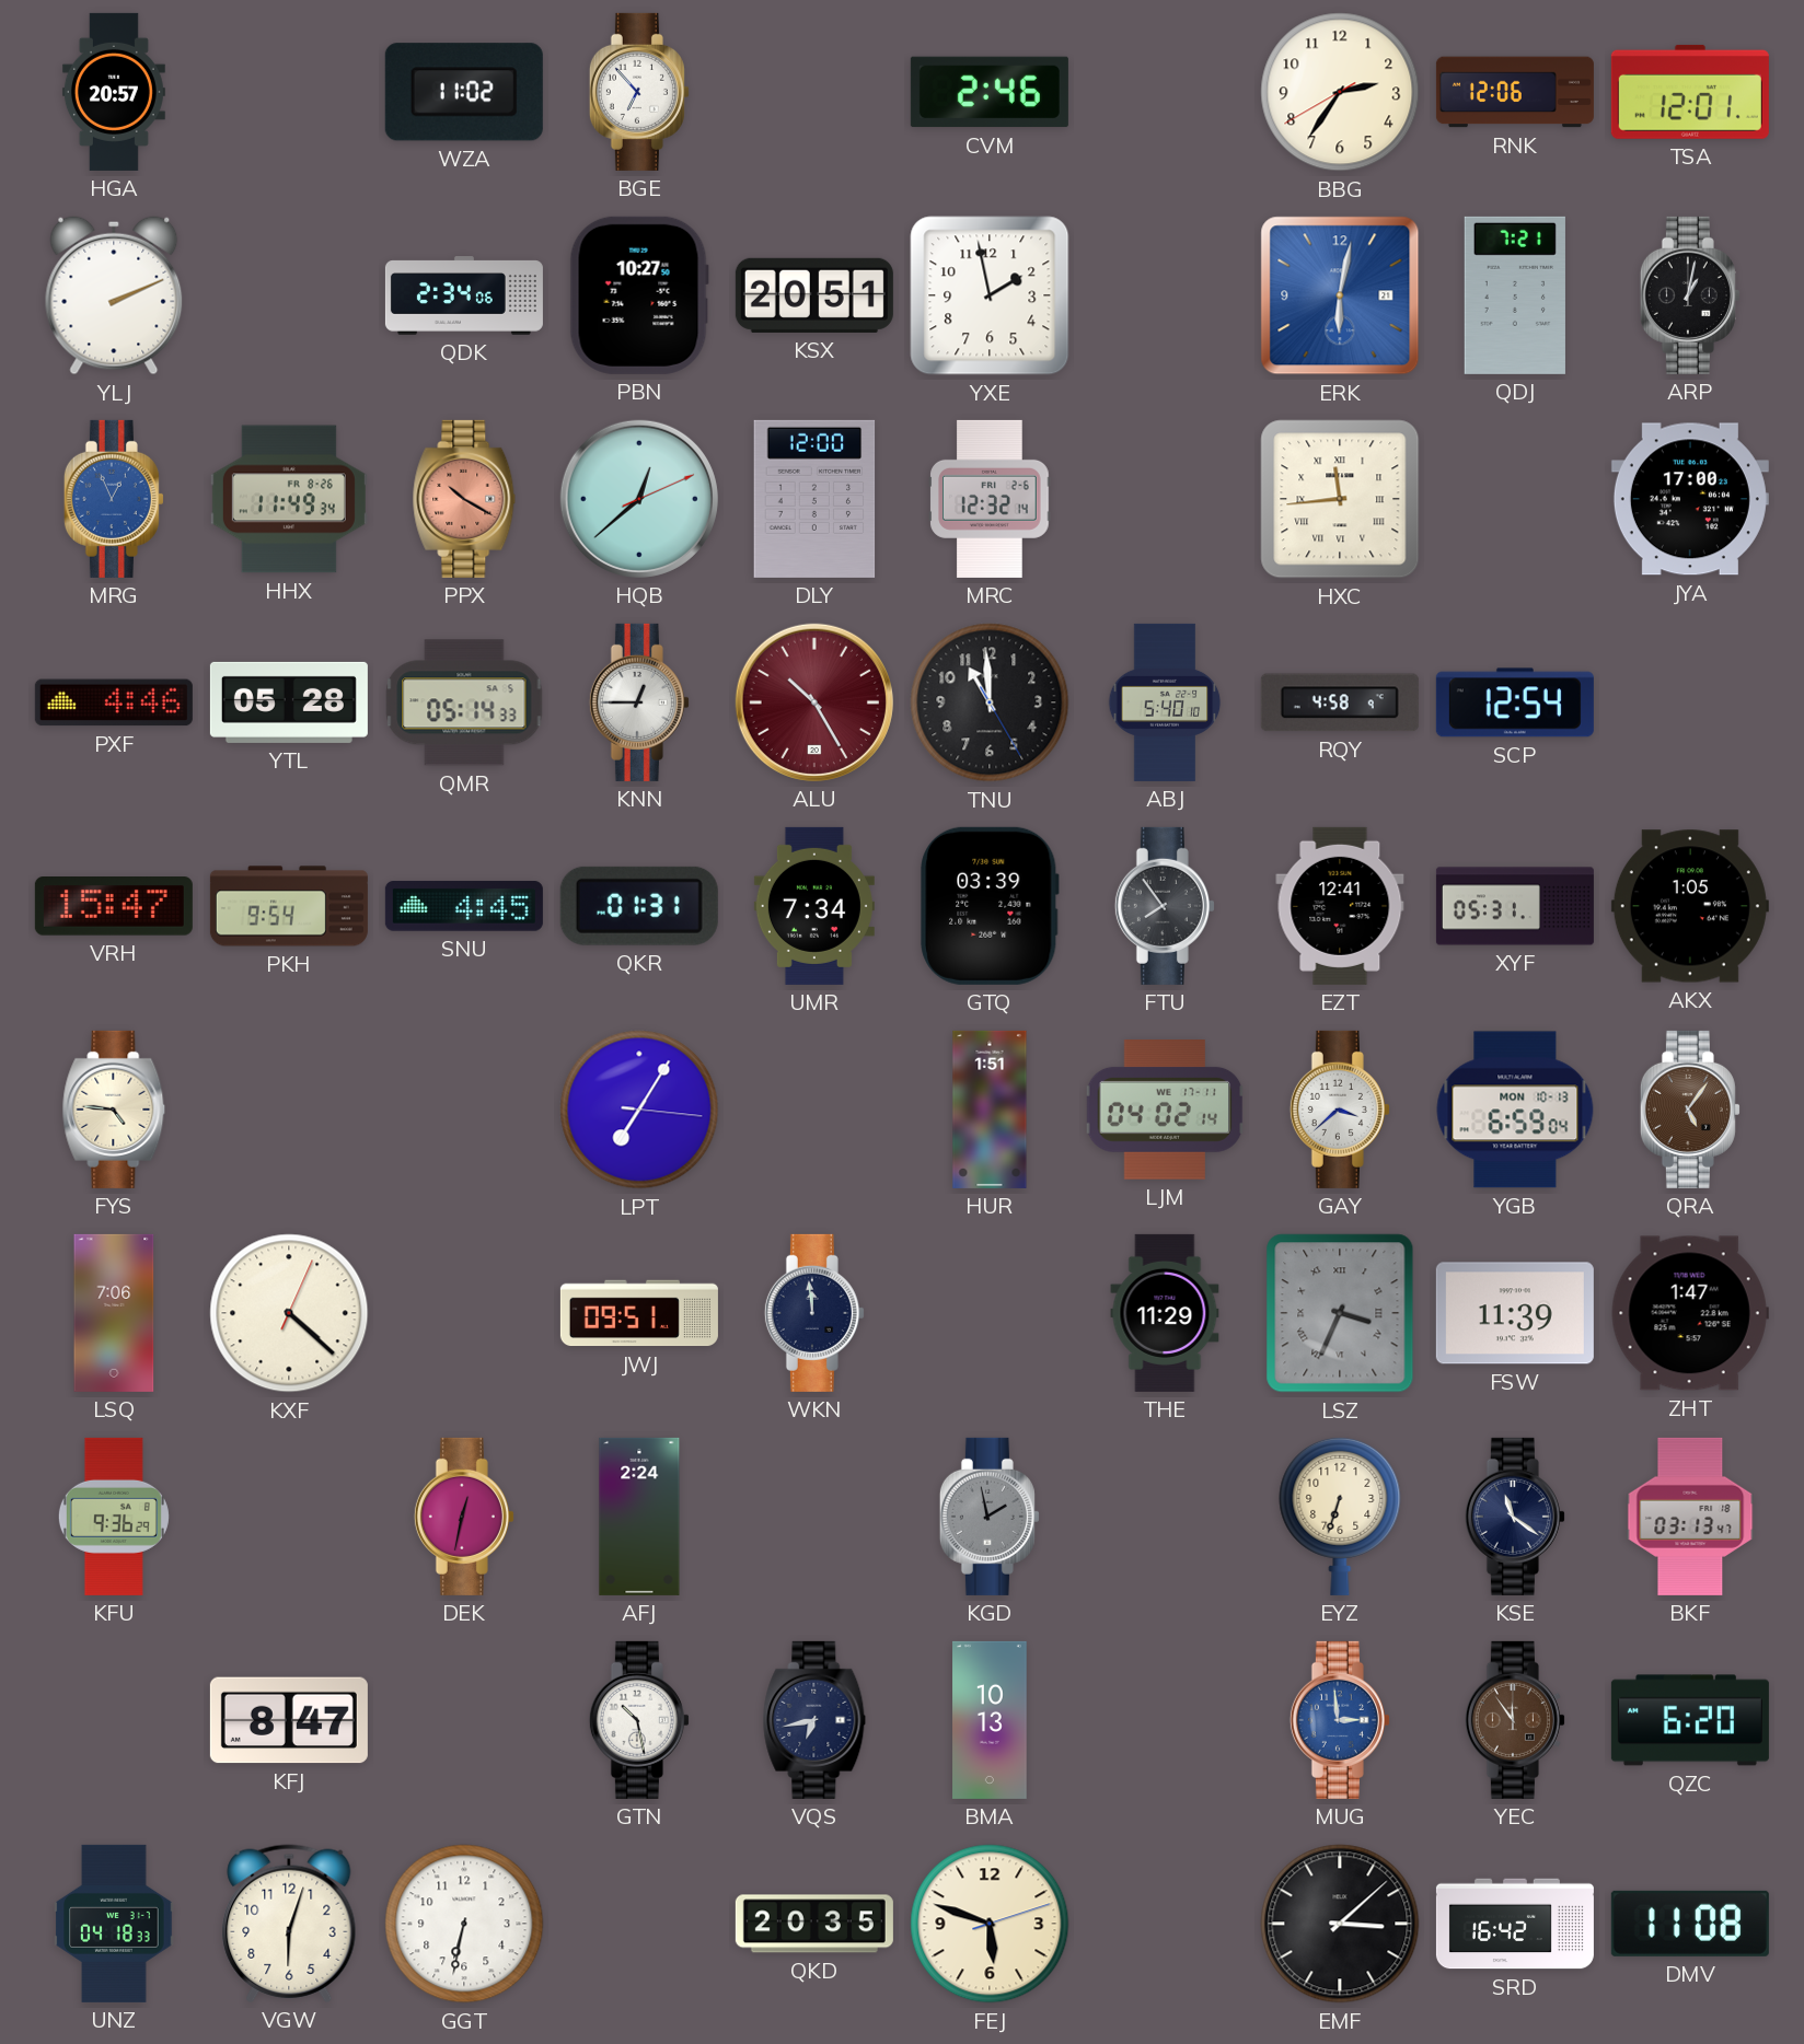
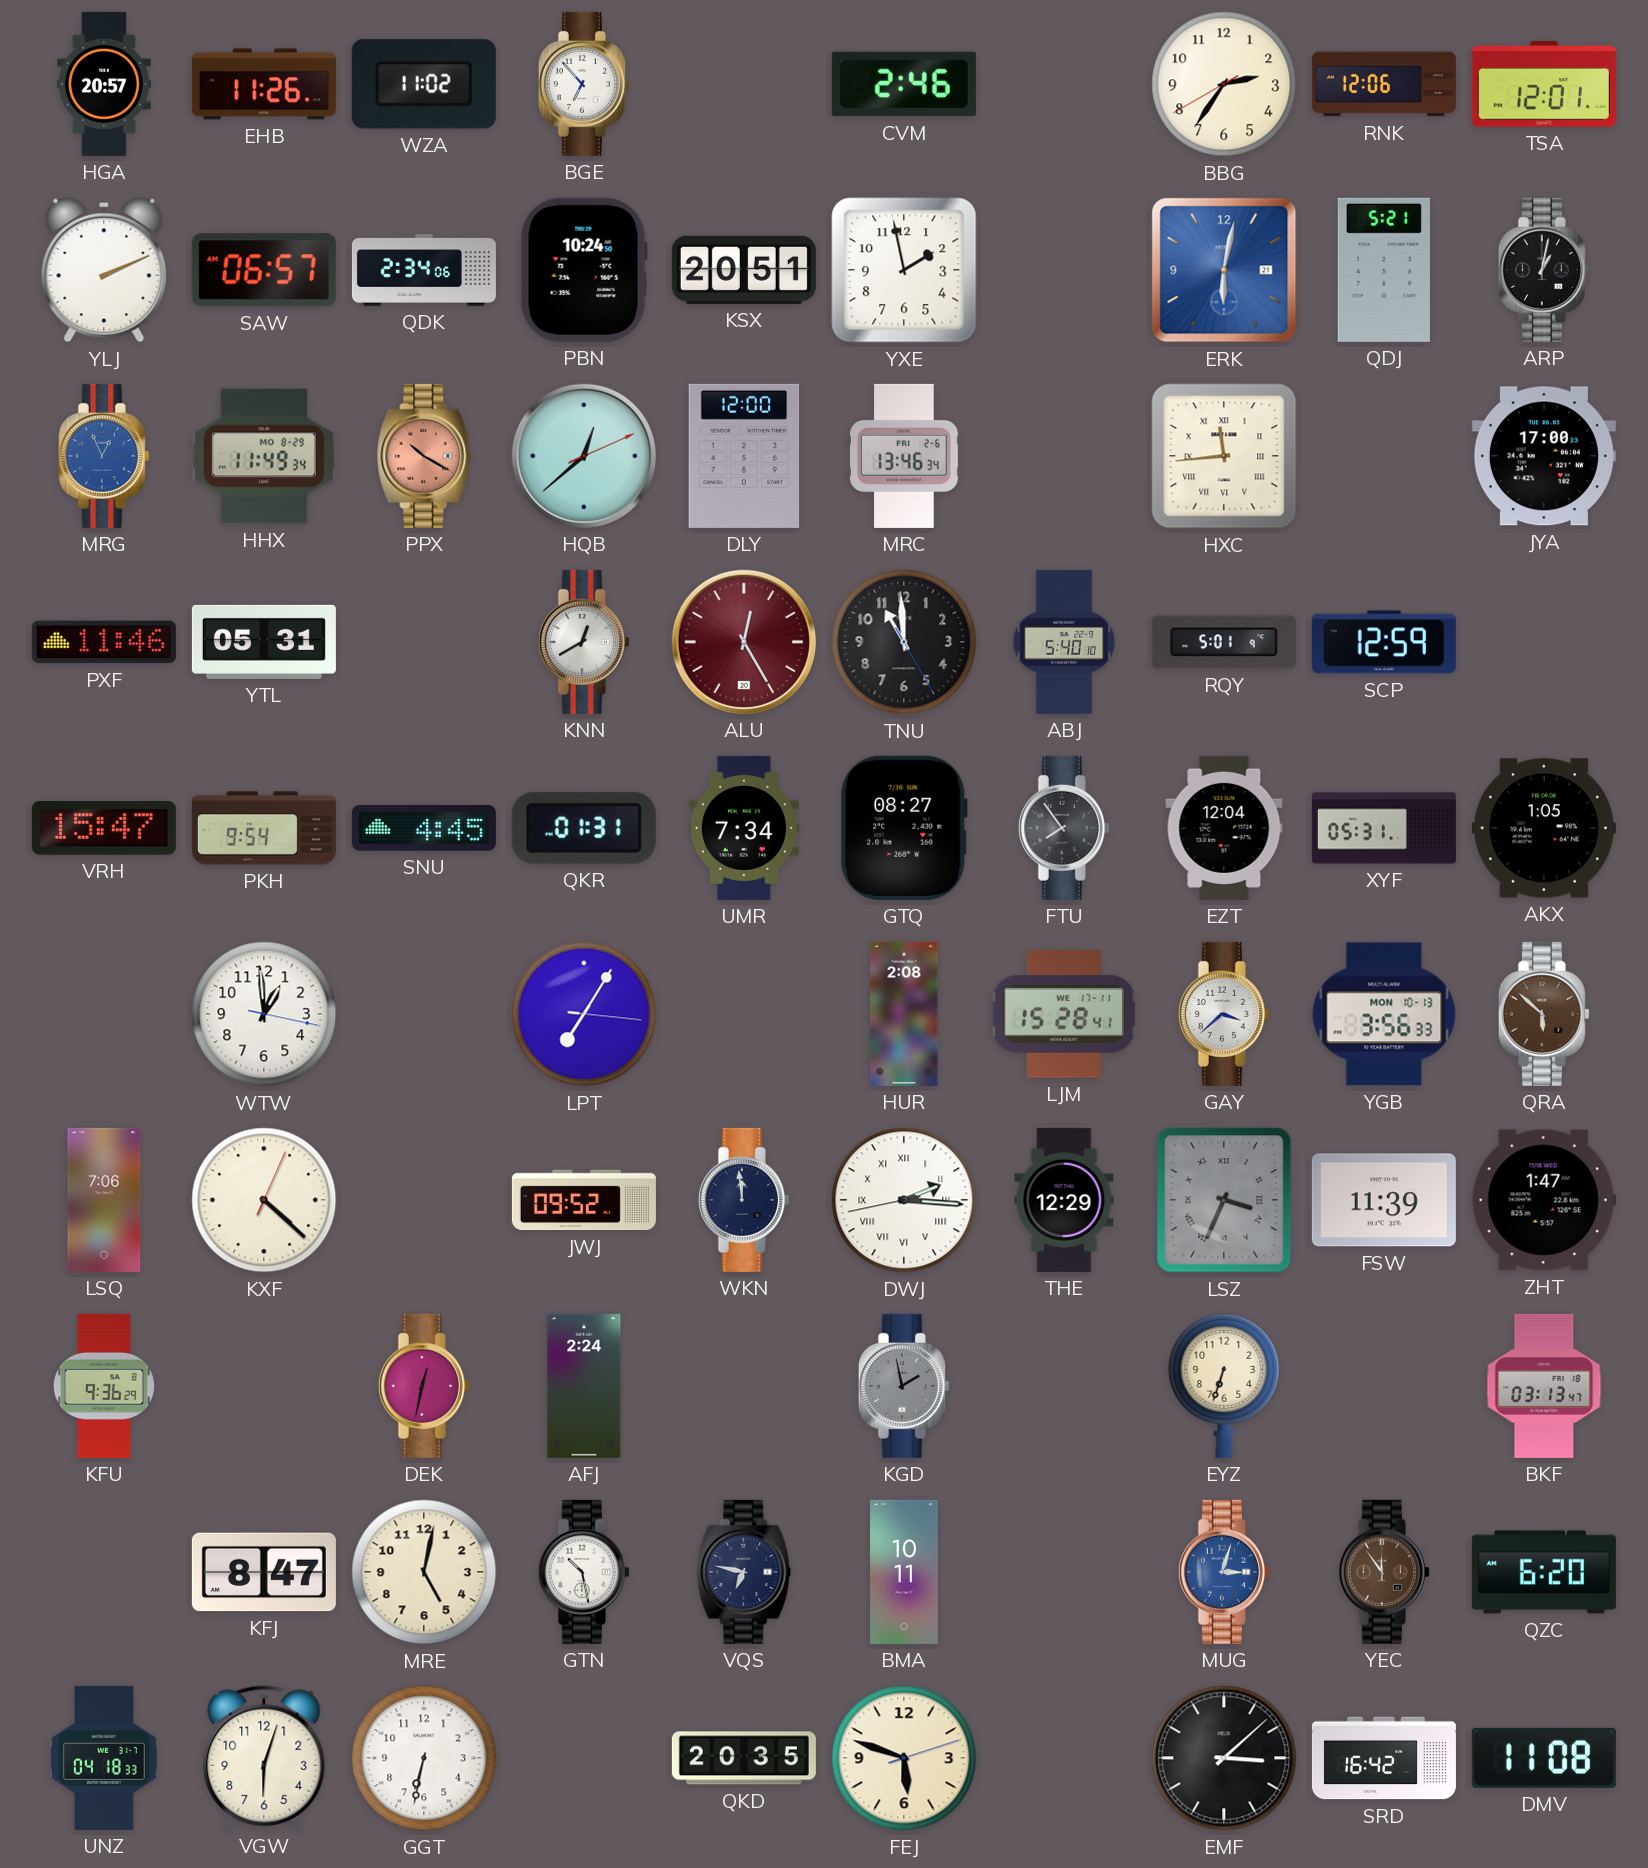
EHB: none -> 11:26
SAW: none -> 06:57
PBN: 10:27 -> 10:24
QDJ: 7:21 -> 5:21
HHX date: FR 8-26 -> MO 8-29
MRC: 12:32 -> 13:46
PXF: 4:46 -> 11:46
YTL: 05:28 -> 05:31
QMR: 05:14 -> none
KNN: 12:45 -> 12:40
ALU: 10:25 -> 12:25
RQY: 4:58 -> 5:01
SCP: 12:54 -> 12:59
GTQ: 03:39 -> 08:27
EZT: 12:41 -> 12:04
FYS: 4:46 -> none
WTW: none -> 12:59
HUR: 1:51 -> 2:08
LJM: 04:02 -> 15:28
YGB: 6:59 -> 3:56
QRA: 5:06 -> 5:52
JWJ: 09:51 -> 09:52
DWJ: none -> 2:15
THE: 11:29 -> 12:29
KSE: 11:21 -> none
MRE: none -> 5:02
VQS: 6:43 -> 6:47
BMA: 10:13 -> 10:11
MUG: 2:59 -> 3:03
